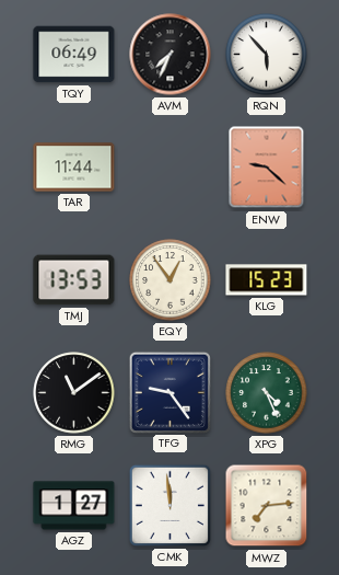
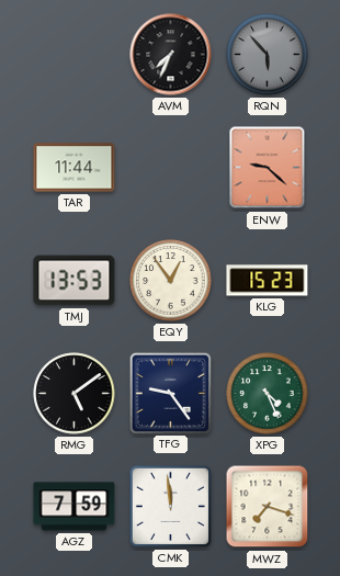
TQY: 06:49 -> none
RQN dial: white -> grey
RMG: 11:09 -> 5:09
AGZ: 1:27 -> 7:59
MWZ: 7:14 -> 7:18
